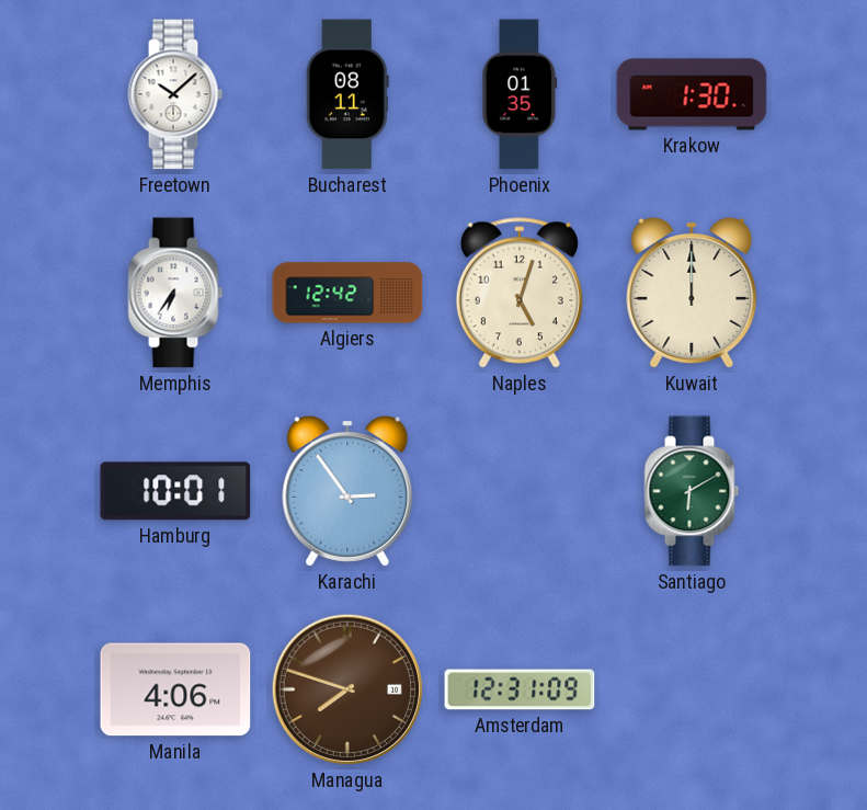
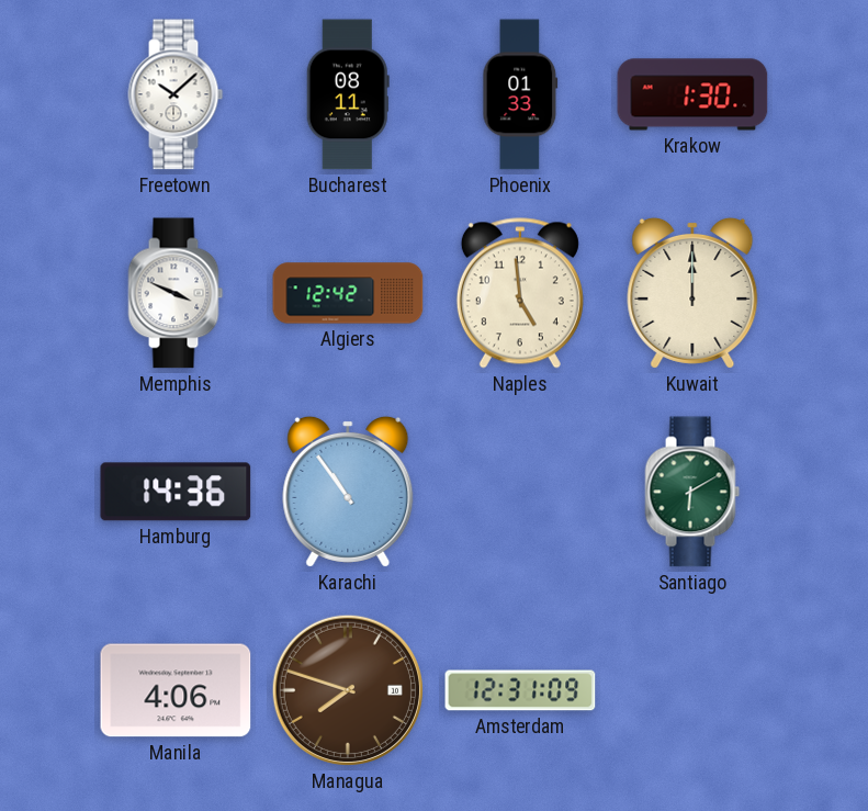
Phoenix: 01:35 -> 01:33
Memphis: 6:36 -> 3:49
Naples: 5:03 -> 4:59
Hamburg: 10:01 -> 14:36
Karachi: 2:54 -> 10:54
